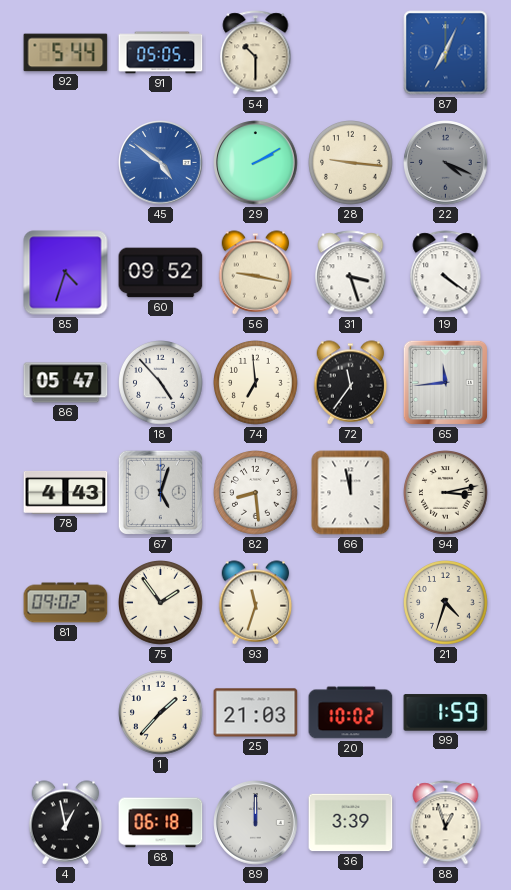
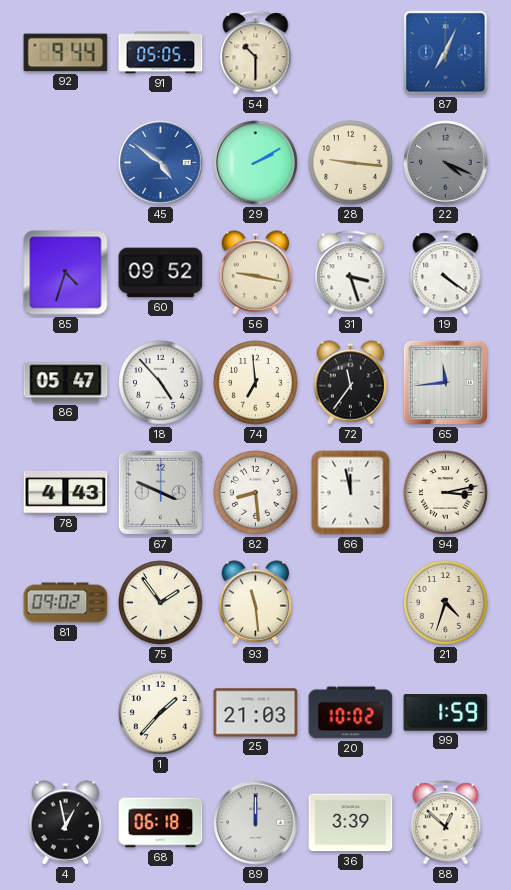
92: 5:44 -> 9:44
67: 5:03 -> 3:49
93: 11:33 -> 11:29
88: 12:57 -> 12:52
